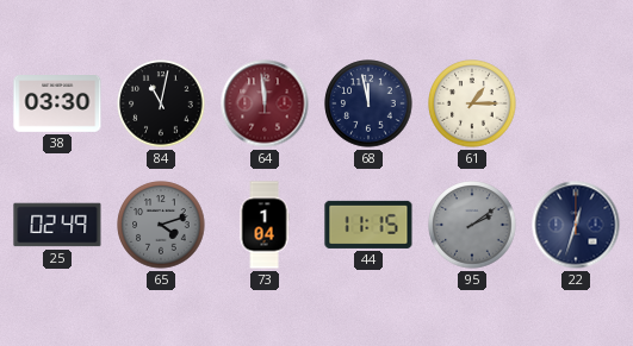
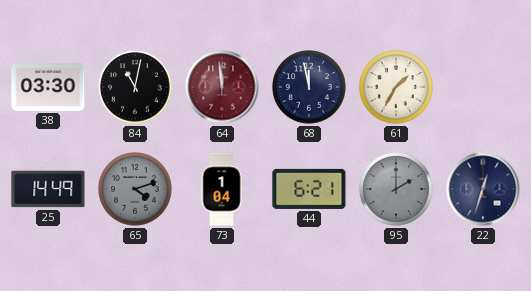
61: 1:15 -> 1:35
25: 02:49 -> 14:49
44: 11:15 -> 6:21
95: 2:09 -> 2:00
